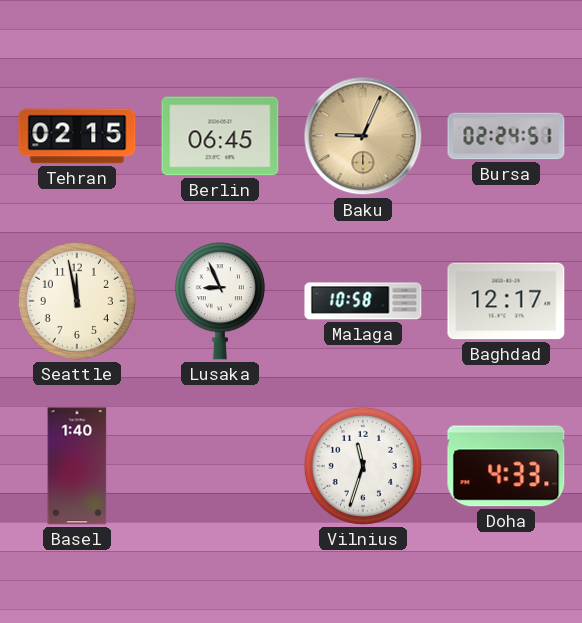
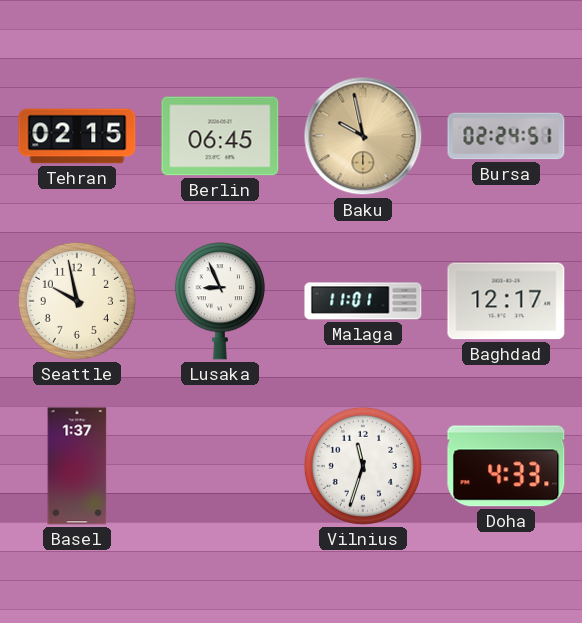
Baku: 9:04 -> 9:58
Seattle: 11:58 -> 9:58
Malaga: 10:58 -> 11:01
Basel: 1:40 -> 1:37
